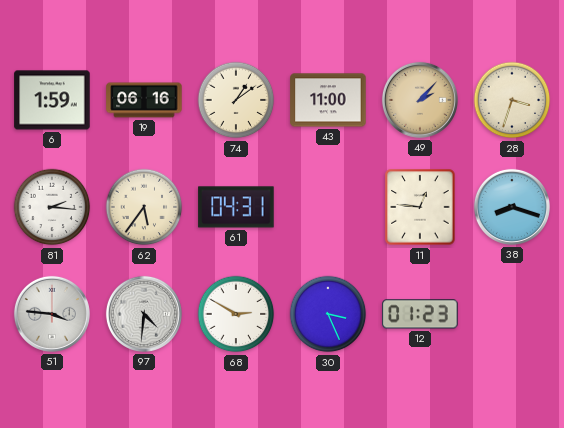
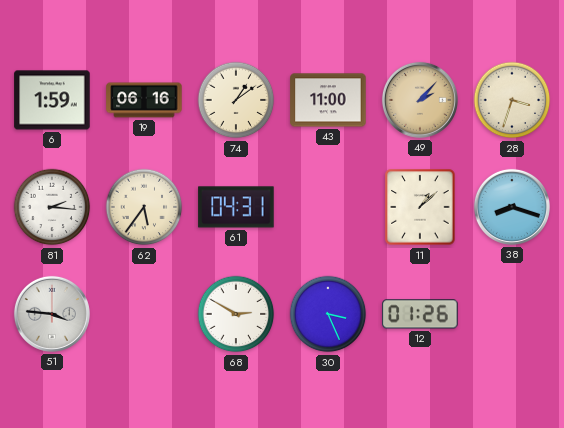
11: 12:46 -> 1:08
97: 4:31 -> none
12: 01:23 -> 01:26
